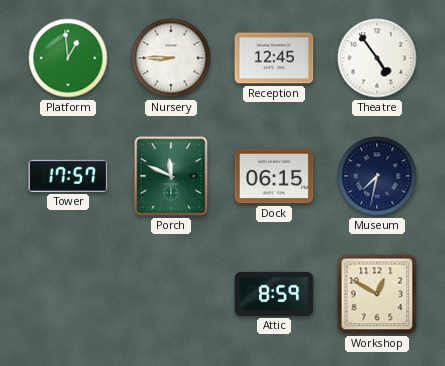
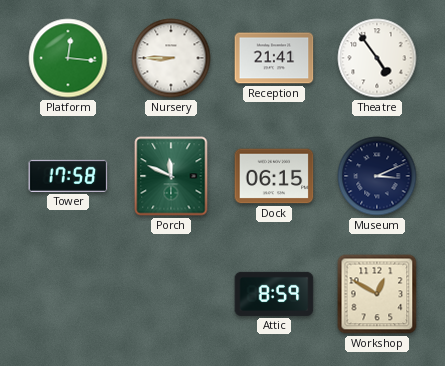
Platform: 12:59 -> 12:16
Reception: 12:45 -> 21:41
Tower: 17:57 -> 17:58
Museum: 7:32 -> 3:11
